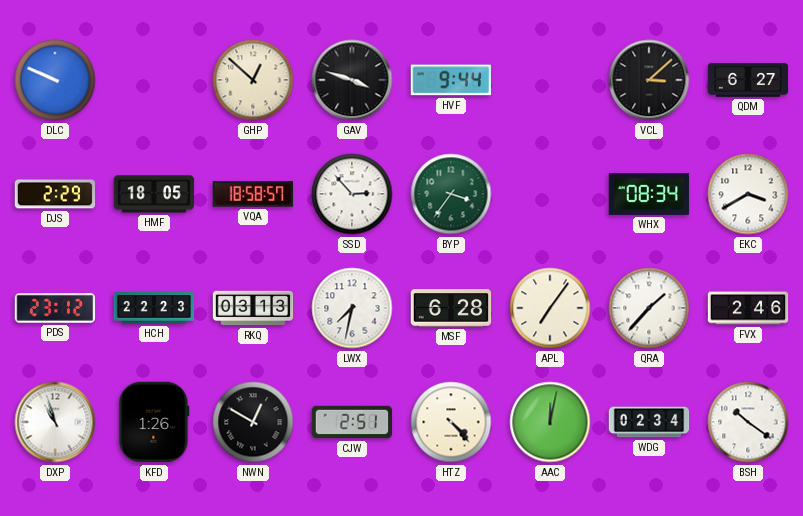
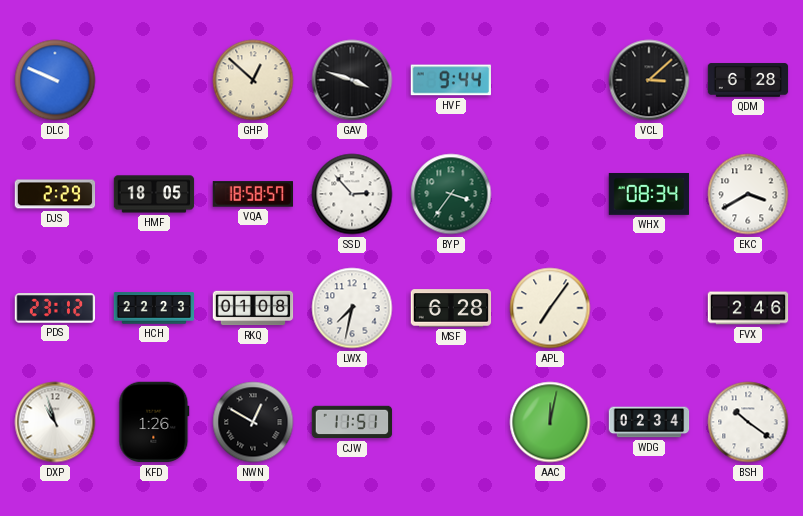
QDM: 6:27 -> 6:28
RKQ: 03:13 -> 01:08
QRA: 1:37 -> none
CJW: 2:51 -> 11:51
HTZ: 4:23 -> none
